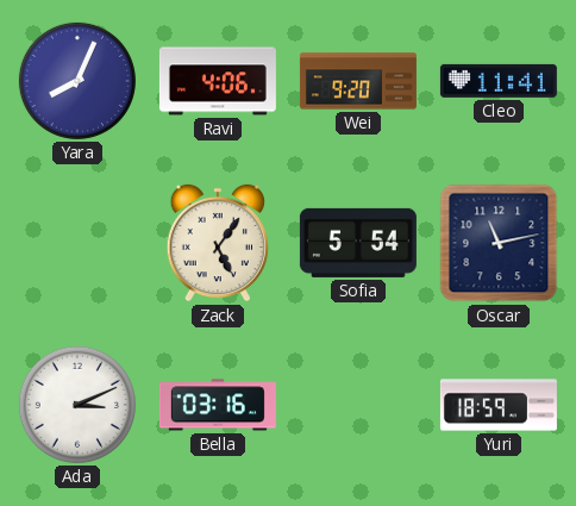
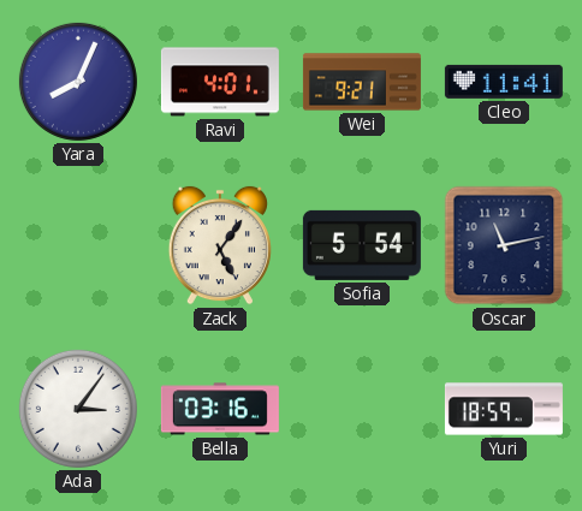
Ravi: 4:06 -> 4:01
Wei: 9:20 -> 9:21
Ada: 3:11 -> 3:06
